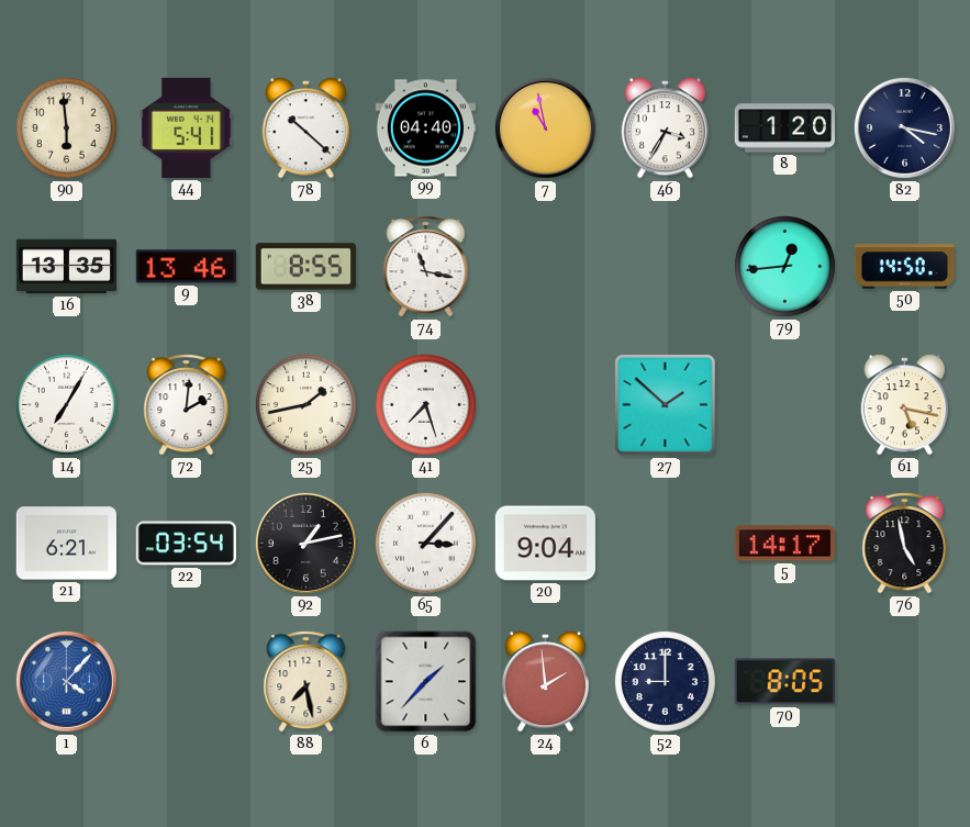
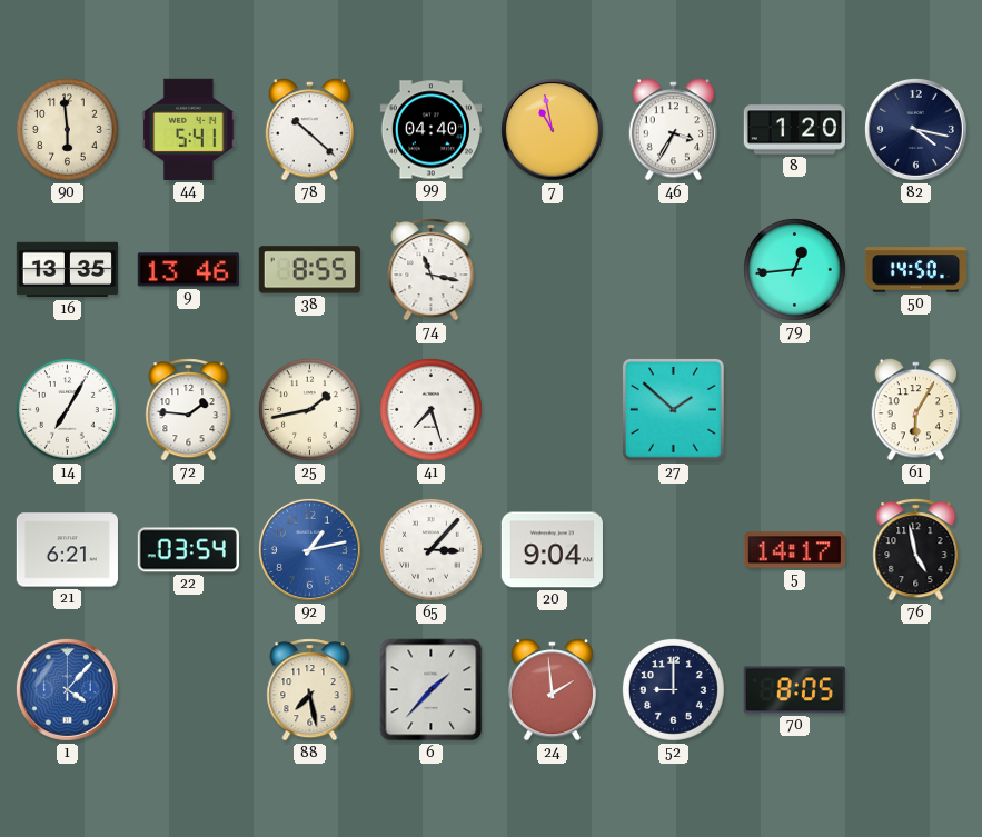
72: 2:01 -> 1:46
61: 5:17 -> 6:05
92 dial: black -> blue
